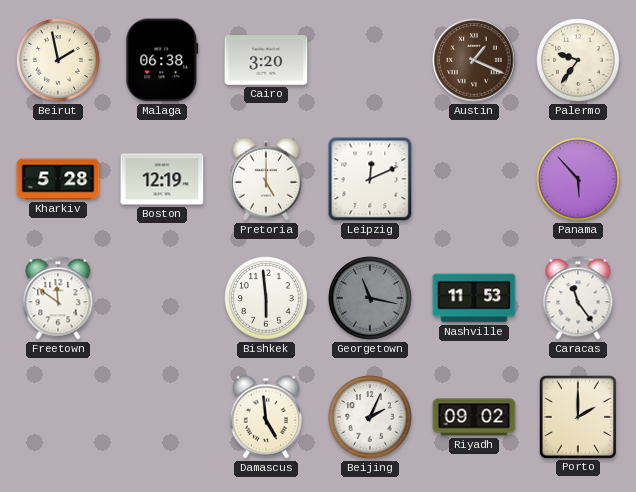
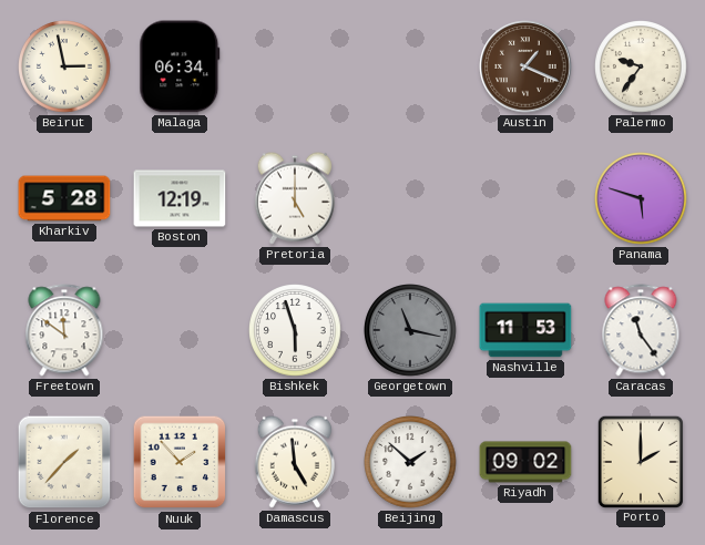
Beirut: 1:58 -> 2:58
Malaga: 06:38 -> 06:34
Cairo: 3:20 -> none
Leipzig: 12:11 -> none
Panama: 5:53 -> 5:48
Bishkek: 5:59 -> 5:57
Florence: none -> 1:37
Nuuk: none -> 1:53
Beijing: 2:04 -> 1:52
